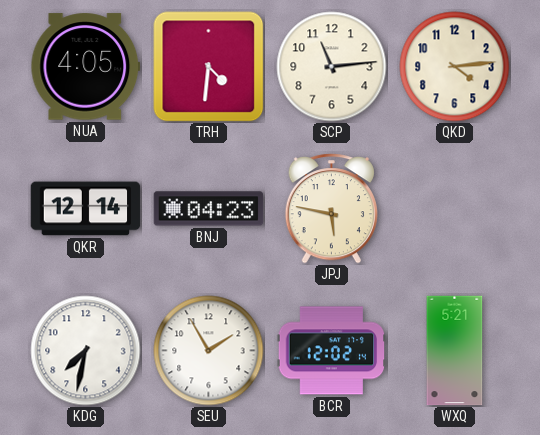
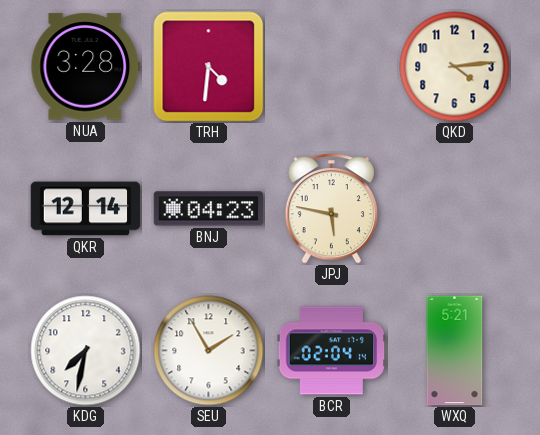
NUA: 4:05 -> 3:28
SCP: 11:14 -> none
BCR: 12:02 -> 02:04
